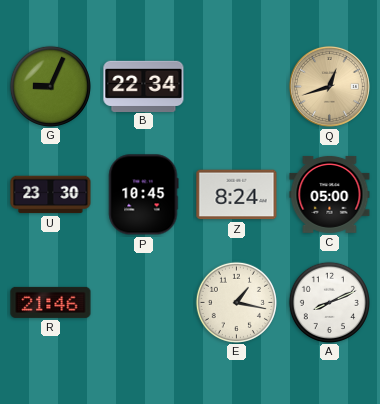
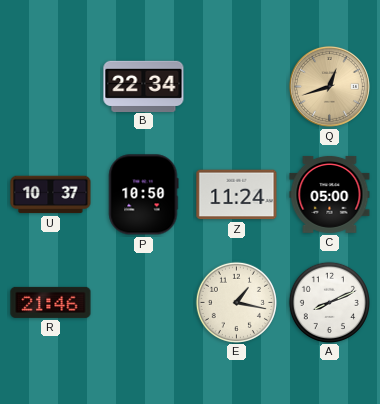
G: 9:04 -> none
U: 23:30 -> 10:37
P: 10:45 -> 10:50
Z: 8:24 -> 11:24
